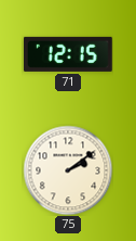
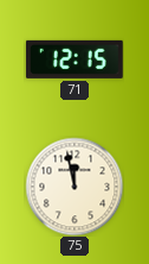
75: 2:09 -> 11:58
